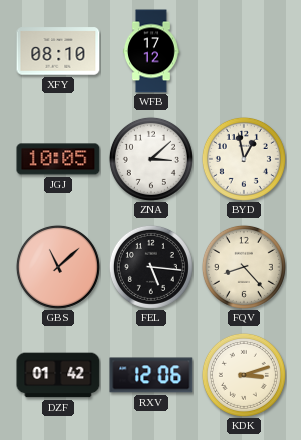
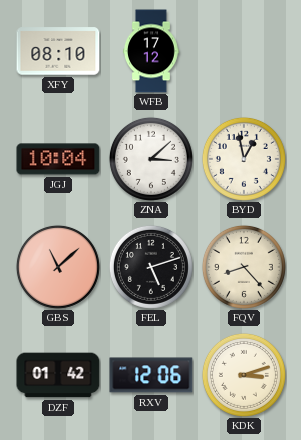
JGJ: 10:05 -> 10:04
FEL: 5:16 -> 5:12
